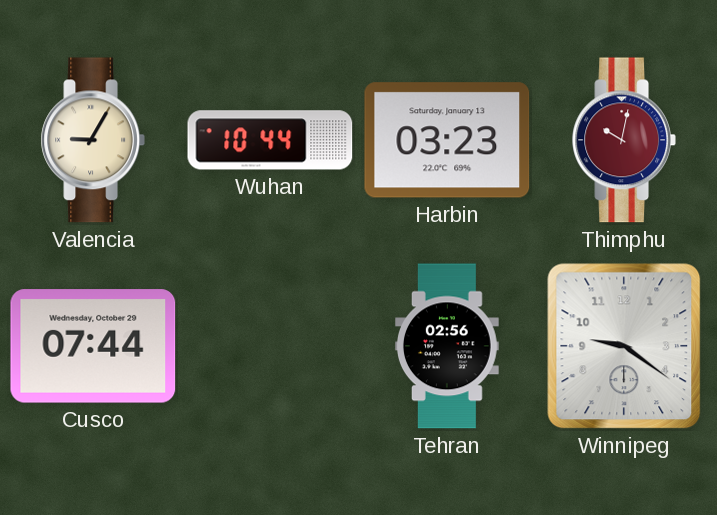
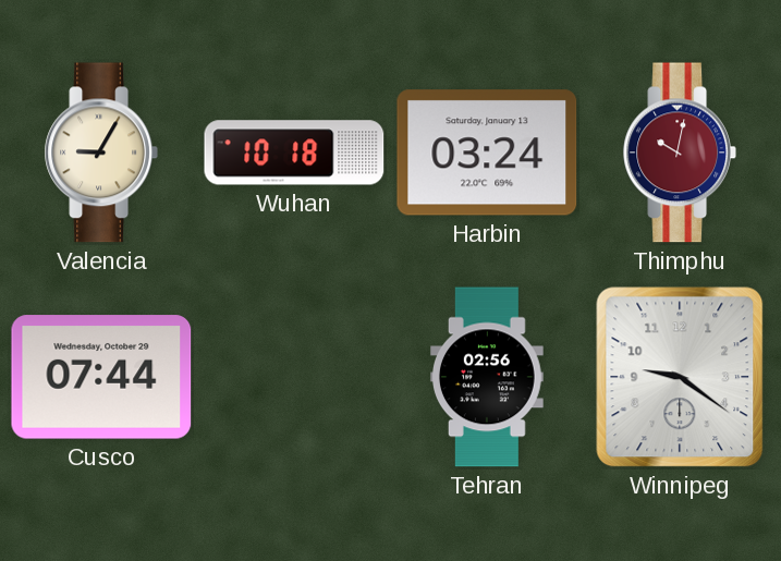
Wuhan: 10:44 -> 10:18
Harbin: 03:23 -> 03:24
